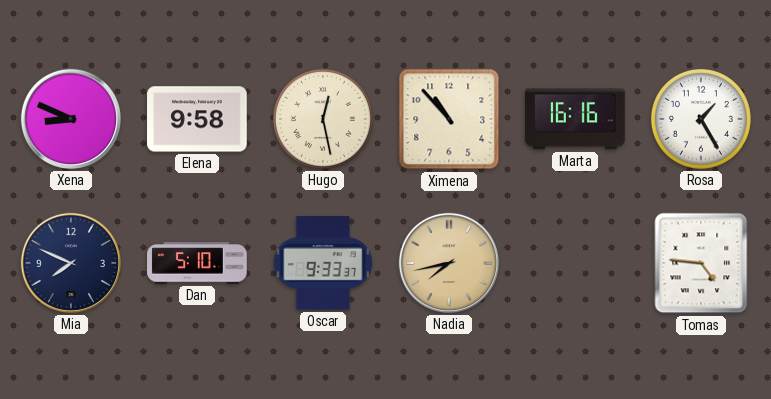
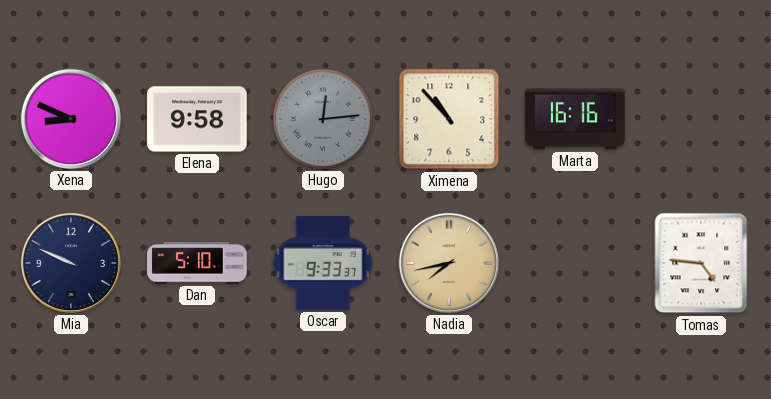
Hugo: 12:28 -> 12:14
Hugo dial: cream -> grey
Rosa: 1:25 -> none
Mia: 7:49 -> 9:49
